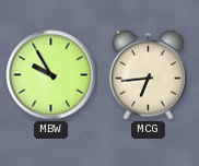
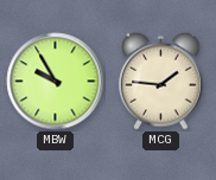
MCG: 6:44 -> 1:46
